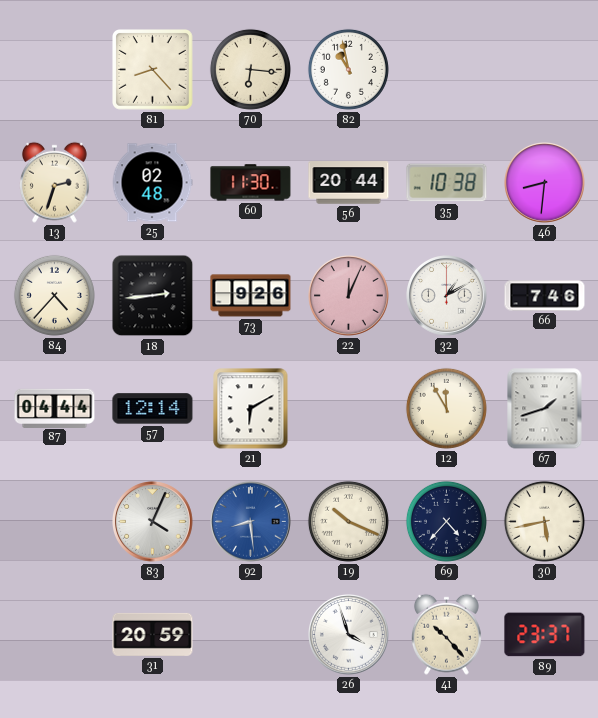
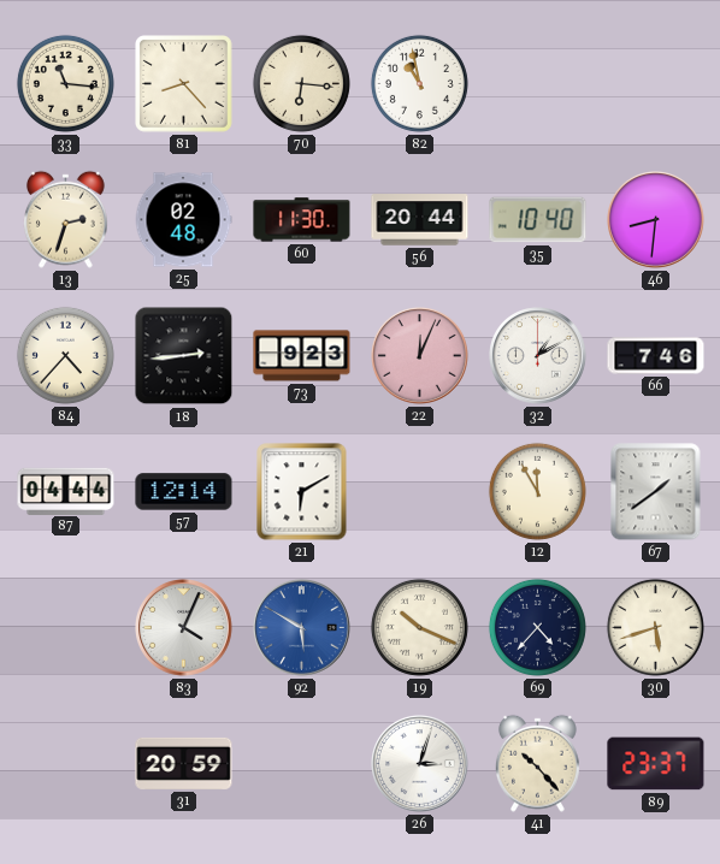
33: none -> 11:16
35: 10:38 -> 10:40
73: 9:26 -> 9:23
67: 1:42 -> 1:39
92: 8:29 -> 5:50
30: 5:43 -> 5:42
26: 3:57 -> 3:03
